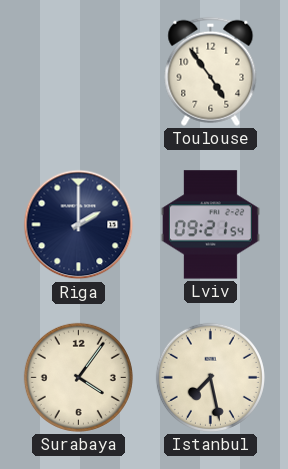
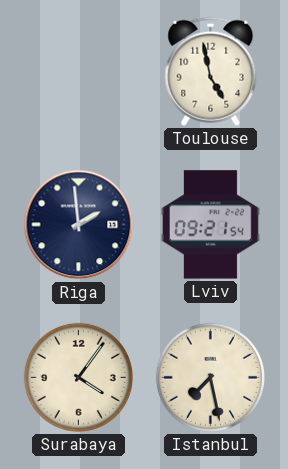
Toulouse: 4:54 -> 4:58
Riga: 2:00 -> 1:59
